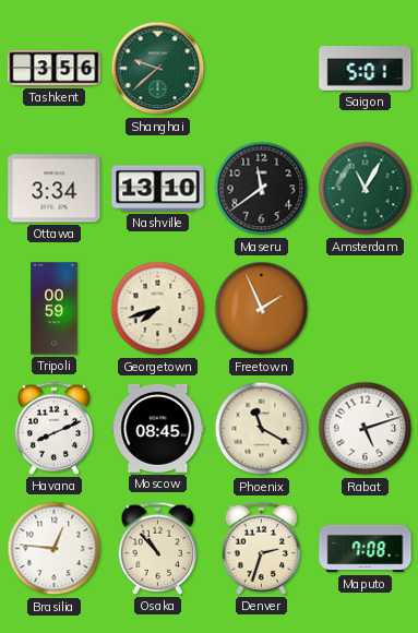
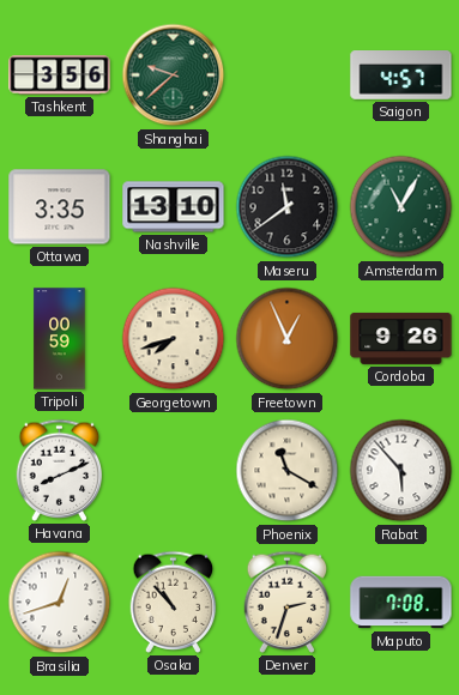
Saigon: 5:01 -> 4:57
Ottawa: 3:34 -> 3:35
Freetown: 1:56 -> 12:56
Cordoba: none -> 9:26
Moscow: 08:45 -> none
Rabat: 5:12 -> 5:53
Brasilia: 12:46 -> 12:42
